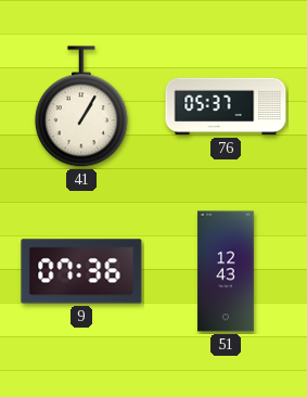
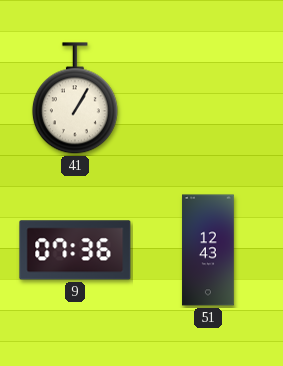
76: 05:37 -> none
